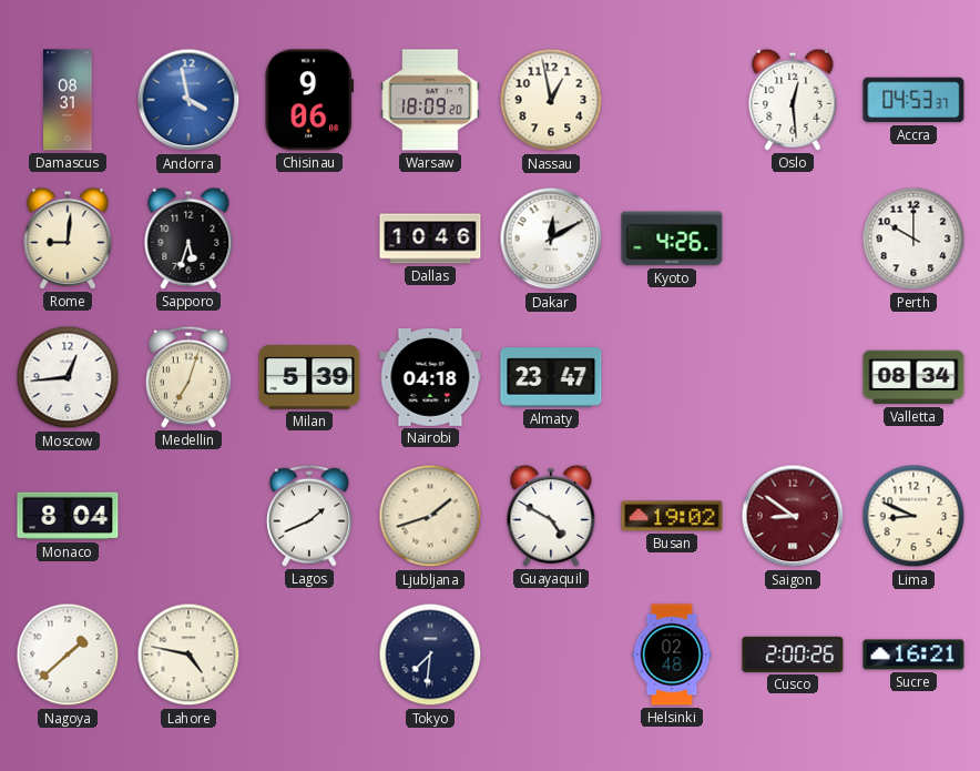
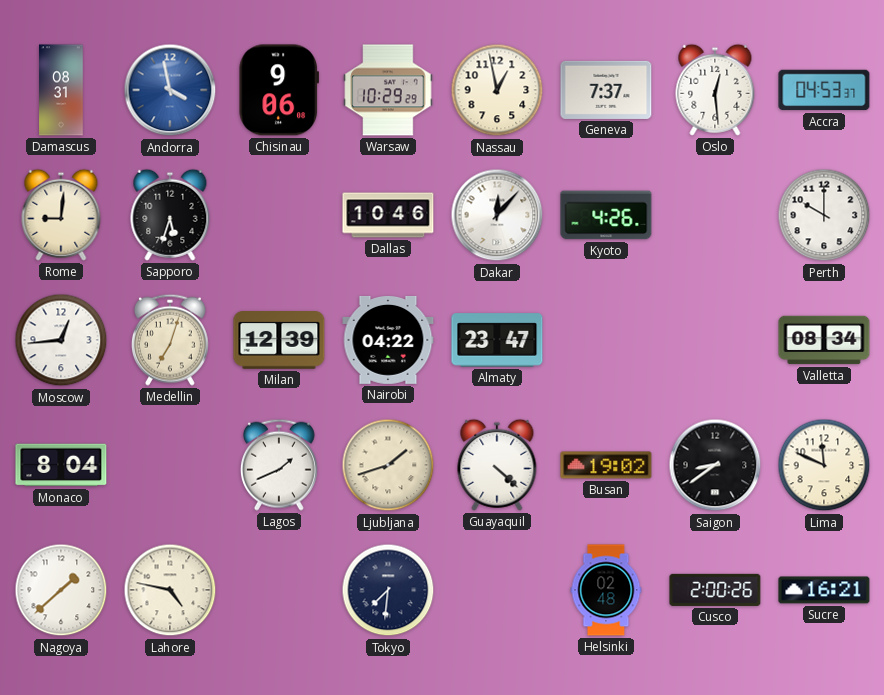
Warsaw: 18:09 -> 10:29
Geneva: none -> 7:37
Dakar: 12:10 -> 12:07
Milan: 5:39 -> 12:39
Nairobi: 04:18 -> 04:22
Guayaquil: 4:50 -> 4:22
Saigon: 8:51 -> 8:39
Saigon dial: burgundy -> black
Lima: 8:49 -> 11:49
